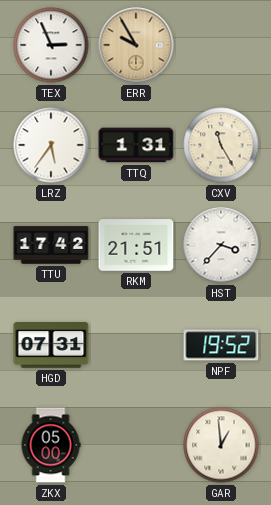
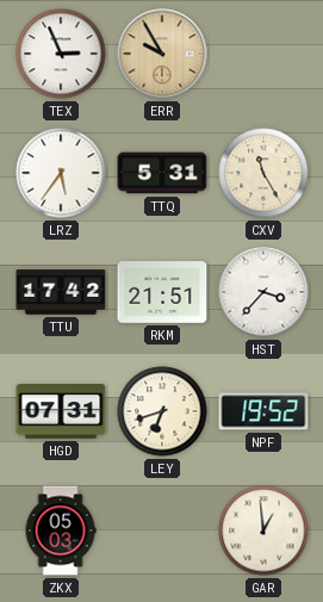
TTQ: 1:31 -> 5:31
LEY: none -> 6:42
ZKX: 05:00 -> 05:03
